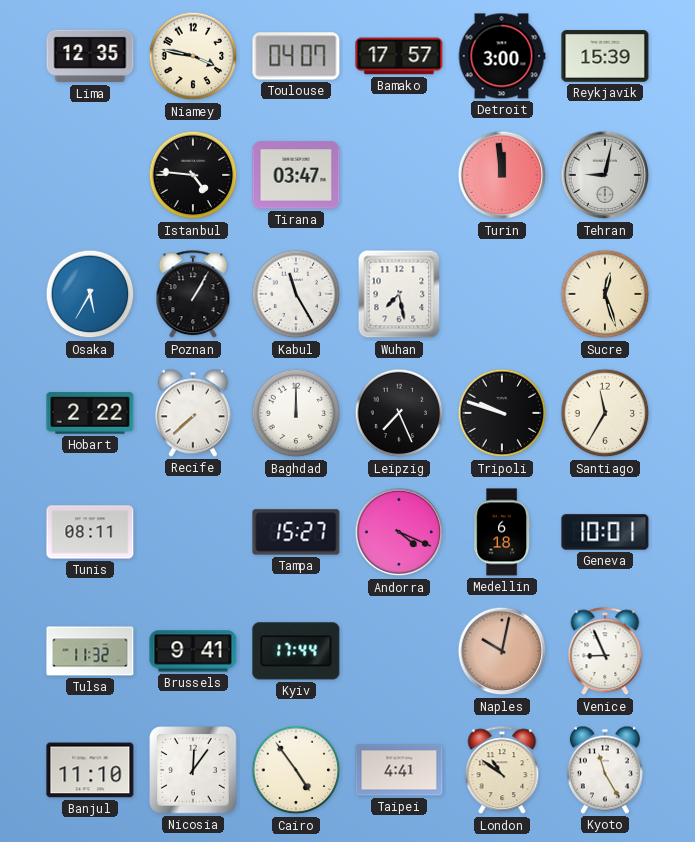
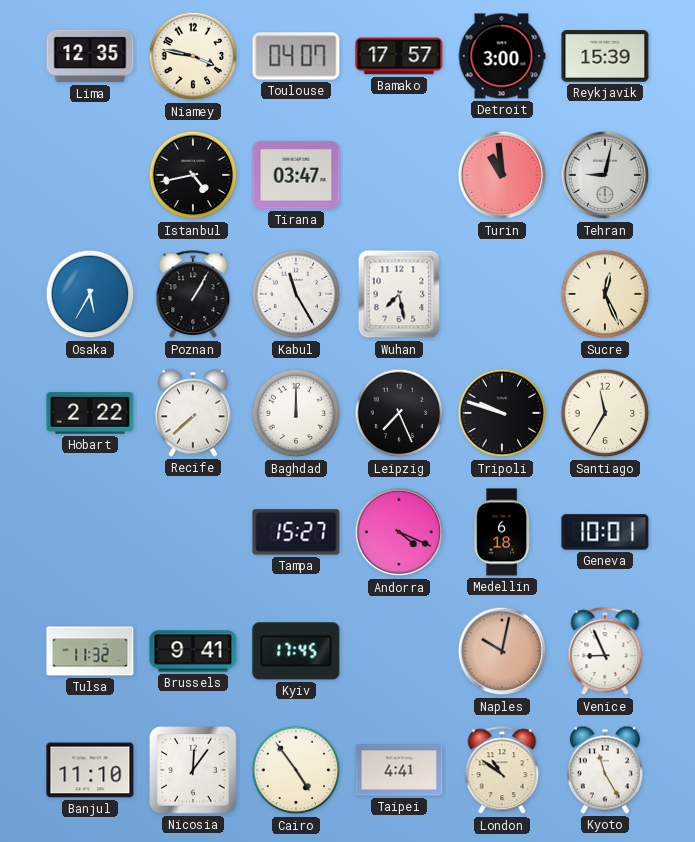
Istanbul: 4:46 -> 4:43
Turin: 11:59 -> 10:59
Sucre: 12:27 -> 12:26
Tunis: 08:11 -> none
Kyiv: 17:44 -> 17:45
